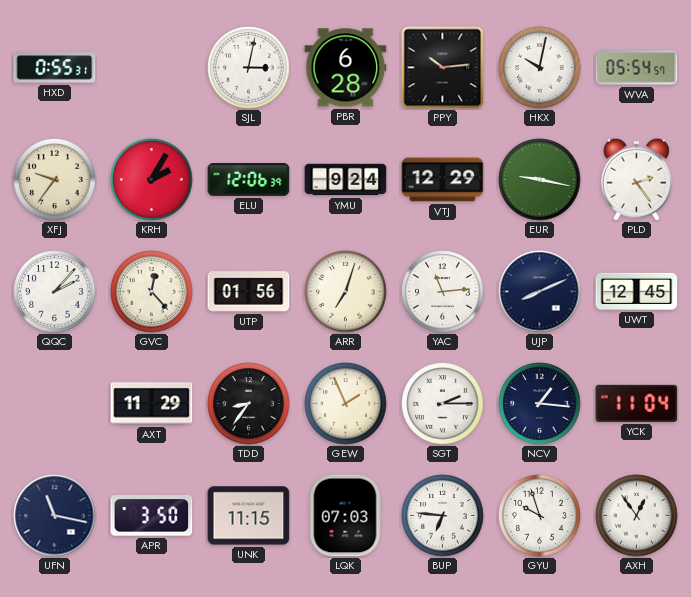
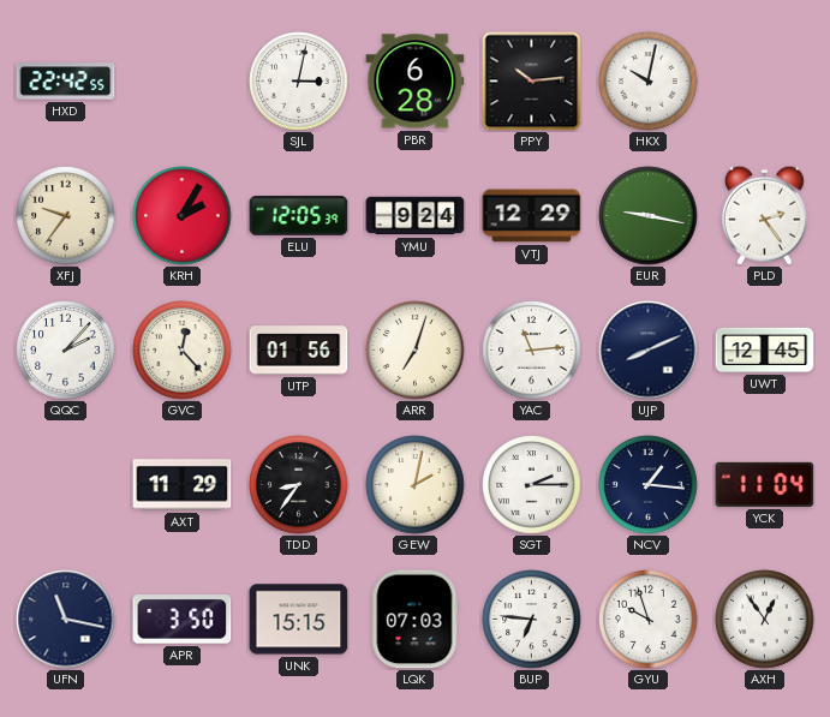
HXD: 0:55 -> 22:42
WVA: 05:54 -> none
ELU: 12:06 -> 12:05
GEW: 1:56 -> 2:02
UNK: 11:15 -> 15:15
